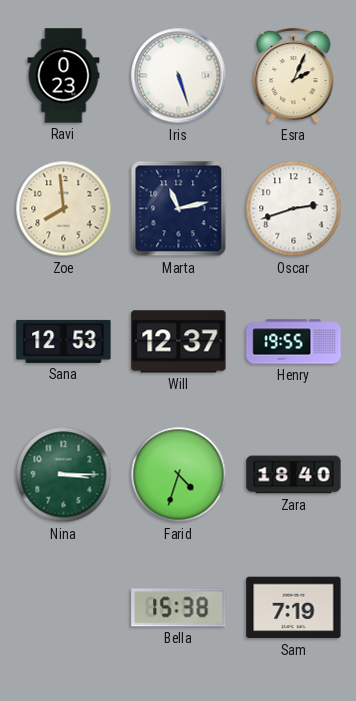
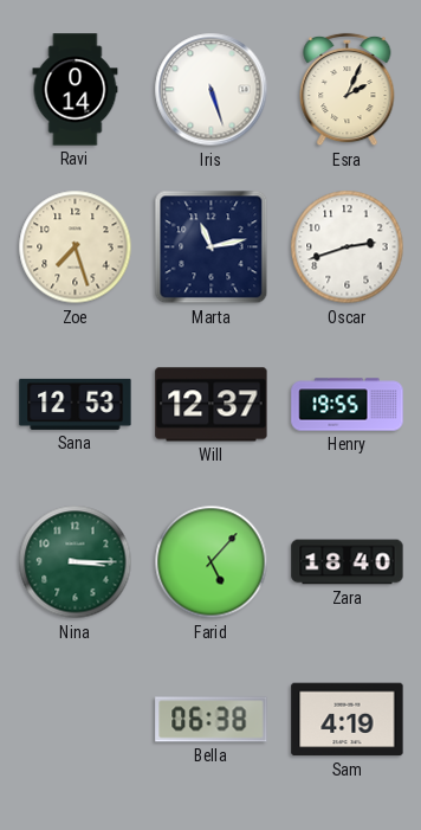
Ravi: 0:23 -> 0:14
Zoe: 7:59 -> 7:27
Farid: 4:33 -> 5:07
Bella: 15:38 -> 06:38
Sam: 7:19 -> 4:19
